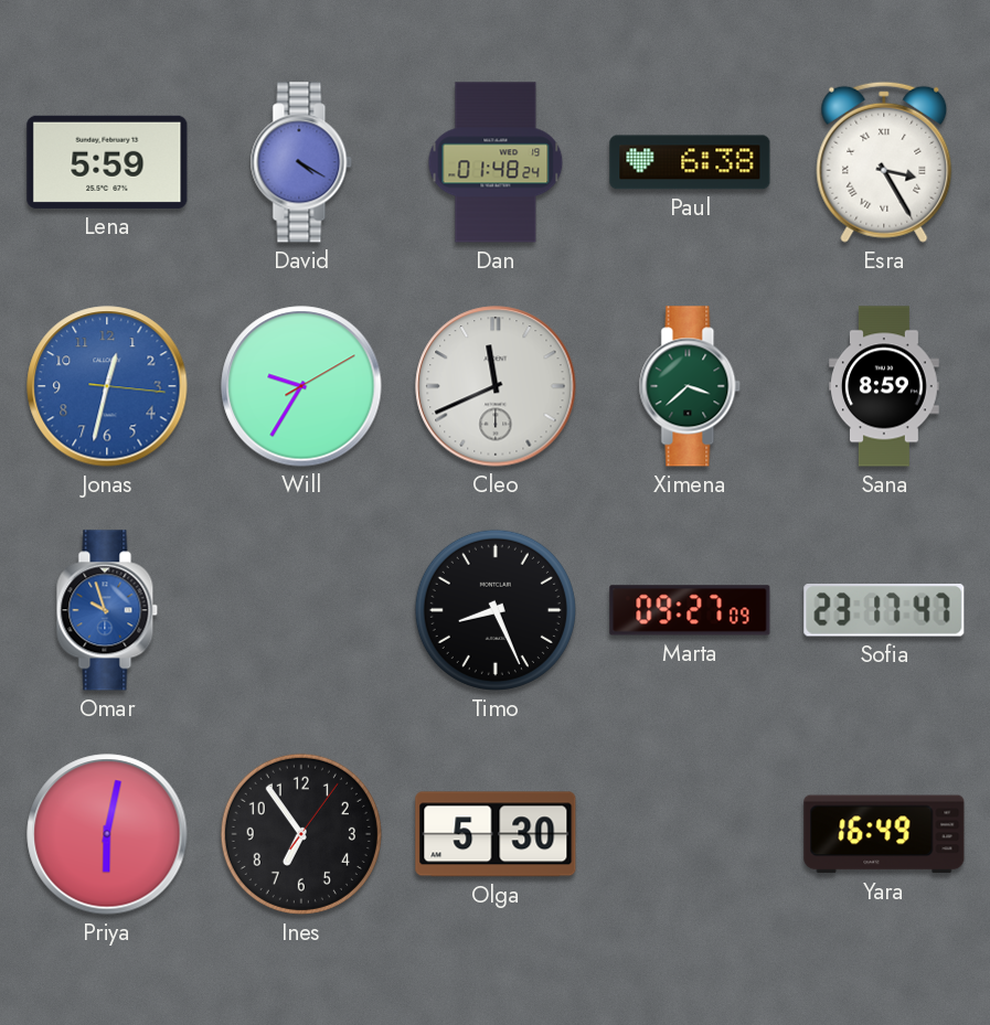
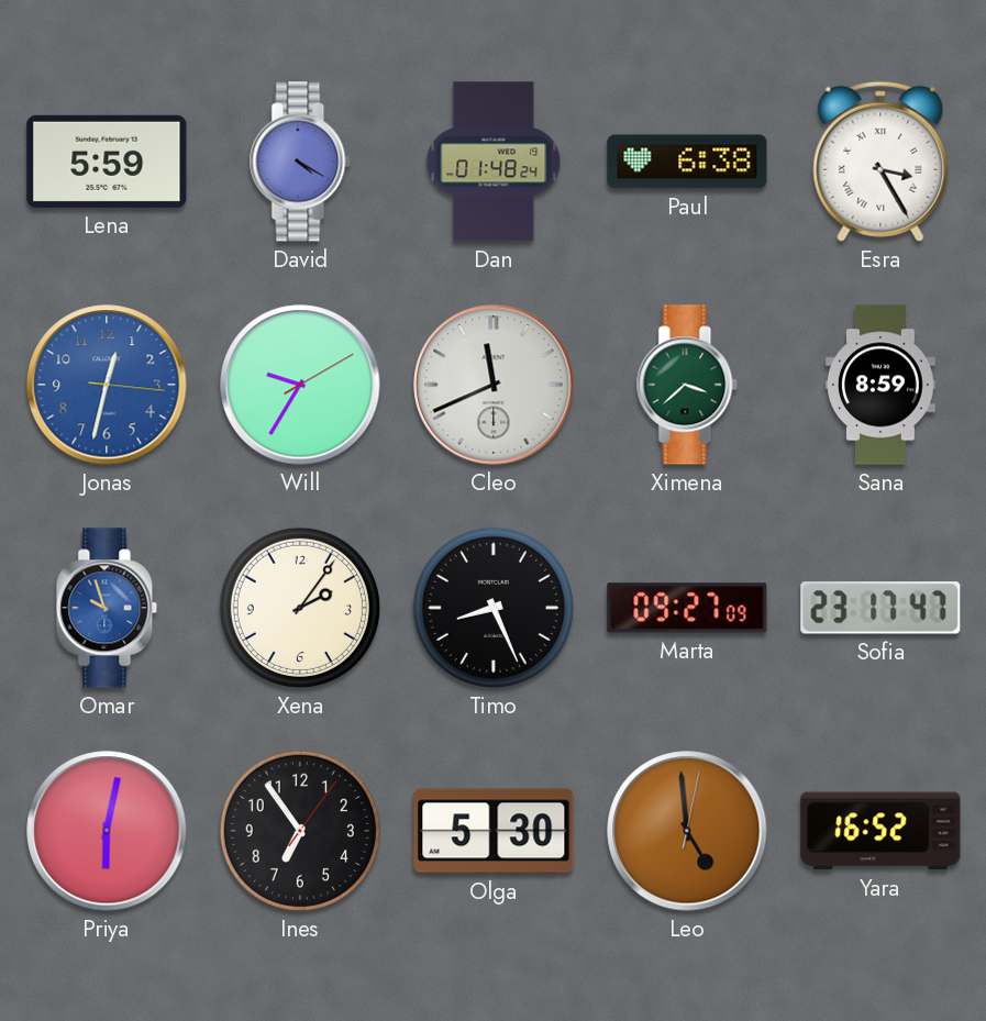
Xena: none -> 2:06
Leo: none -> 4:59
Yara: 16:49 -> 16:52
